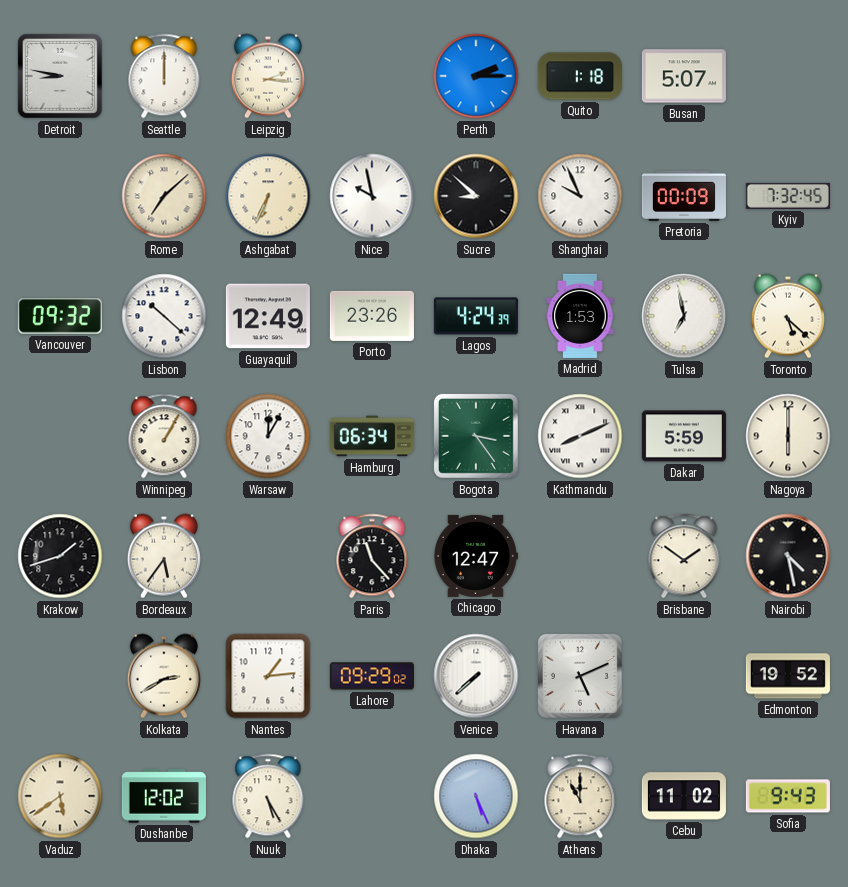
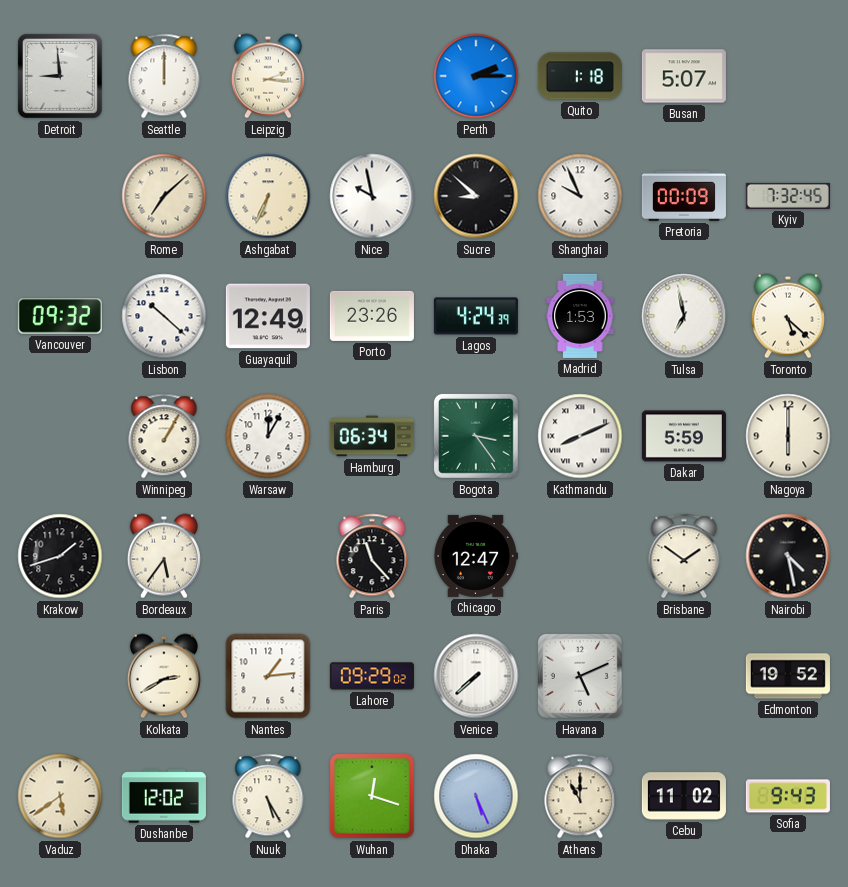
Detroit: 8:47 -> 8:59
Wuhan: none -> 12:18
